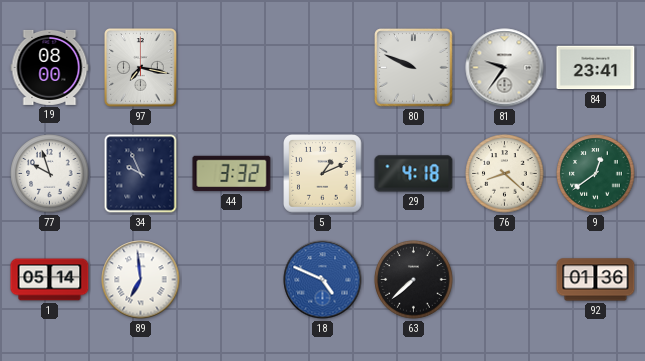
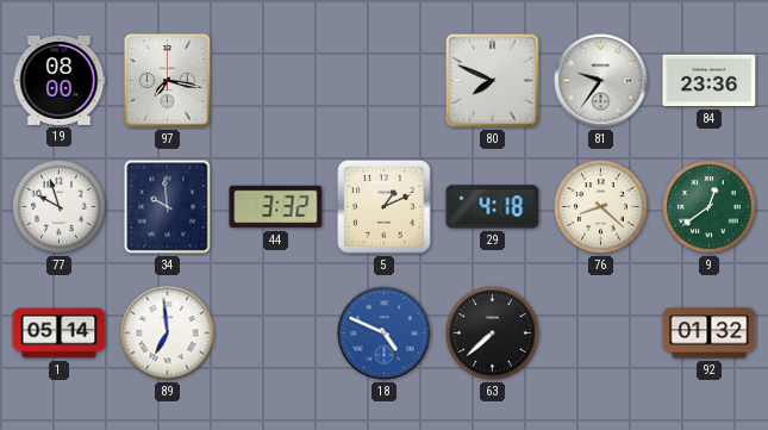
80: 9:49 -> 7:49
84: 23:41 -> 23:36
34: 9:56 -> 9:59
92: 01:36 -> 01:32
